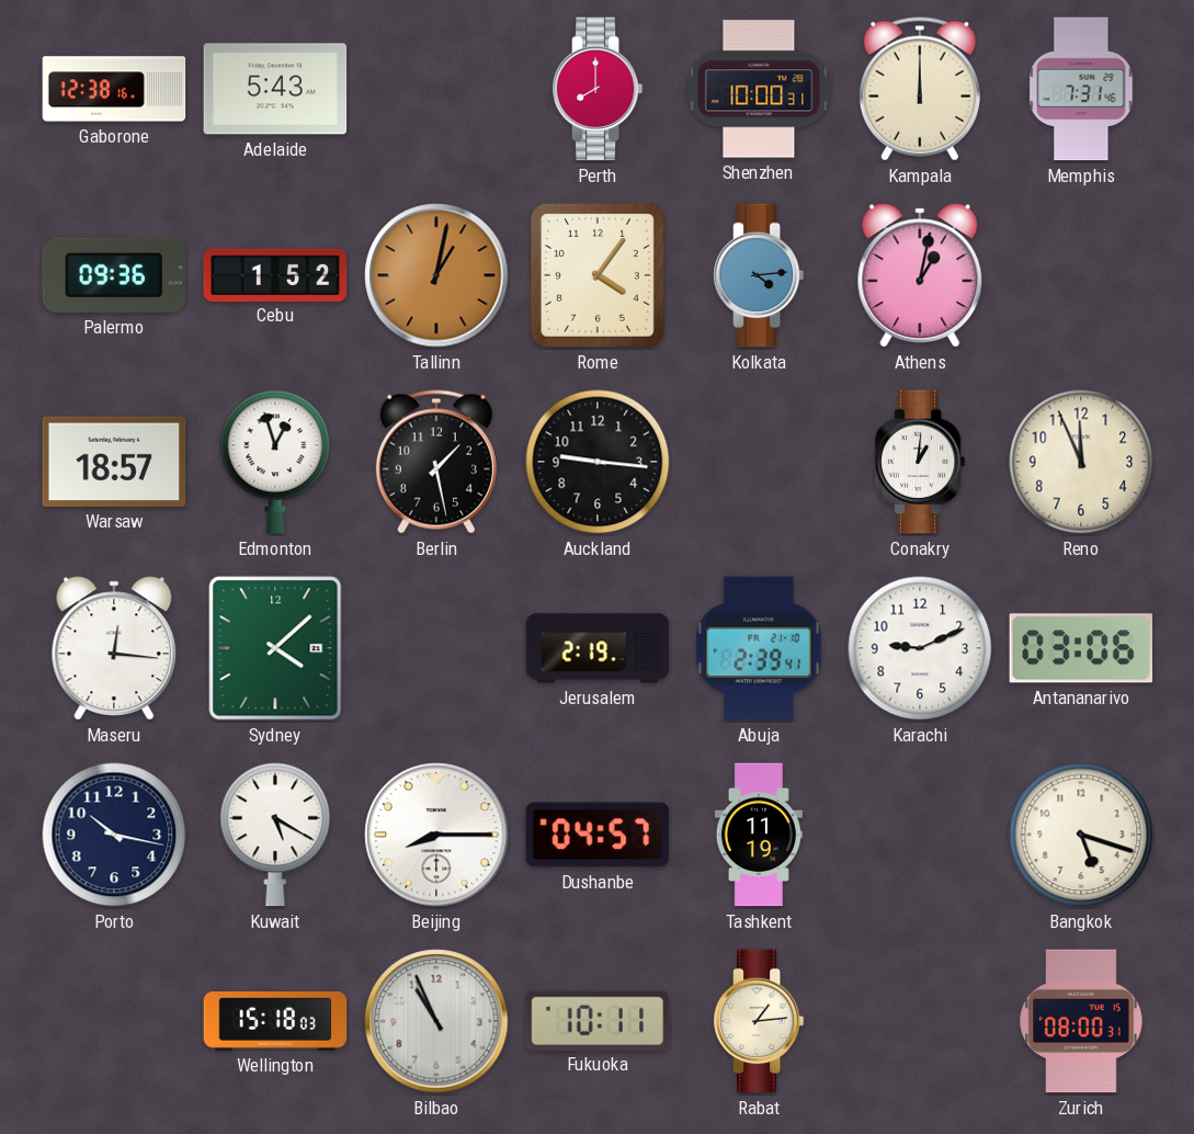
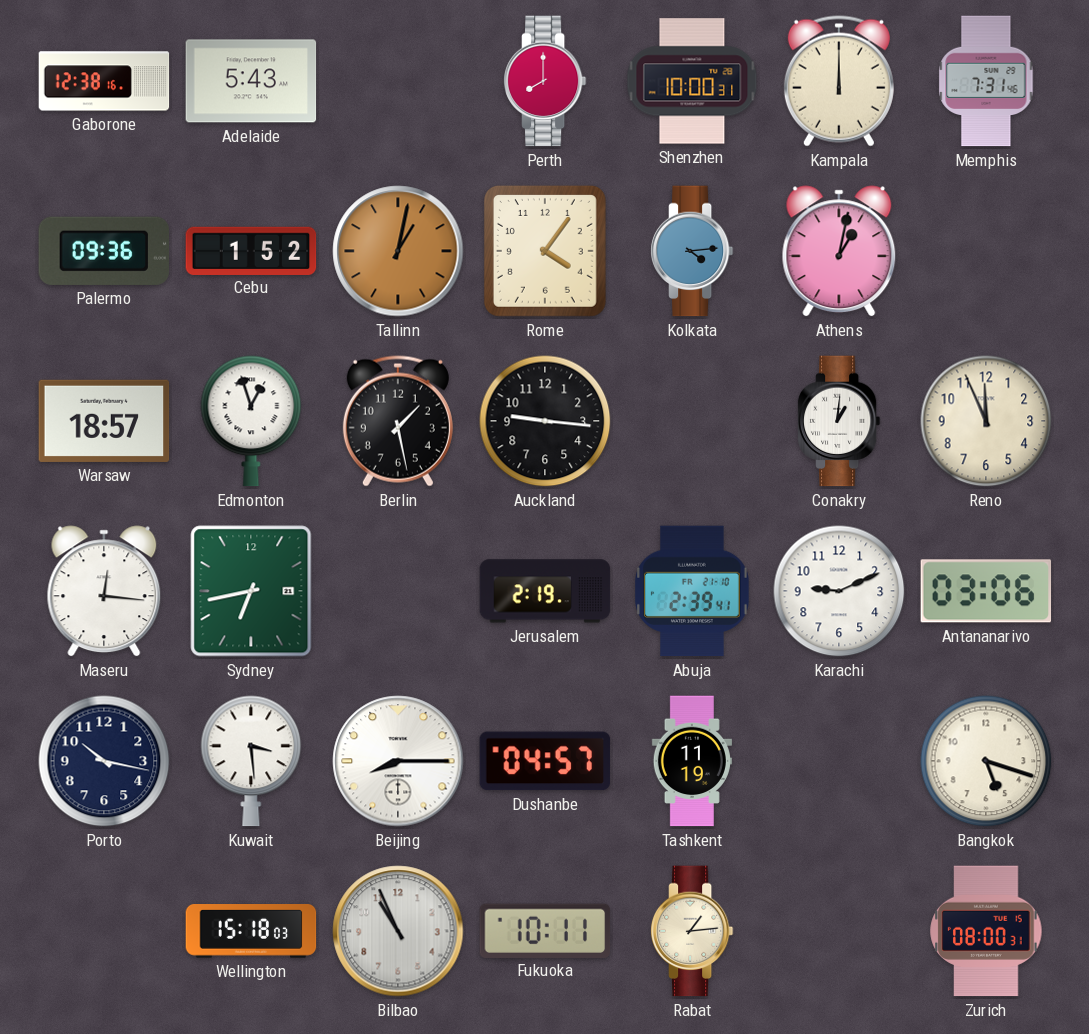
Sydney: 4:08 -> 6:43
Kuwait: 5:20 -> 3:29
